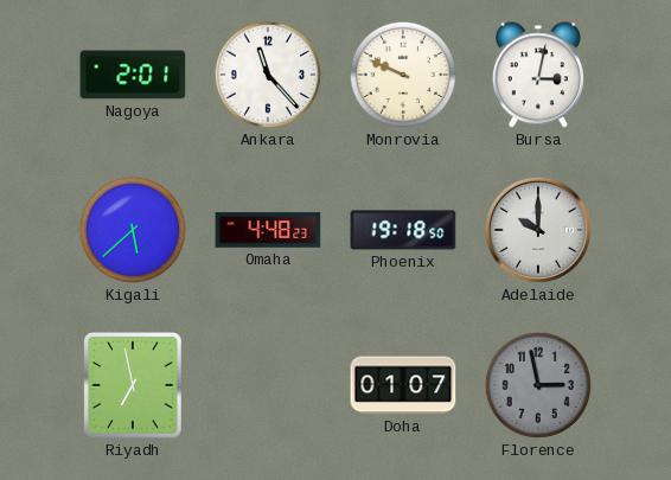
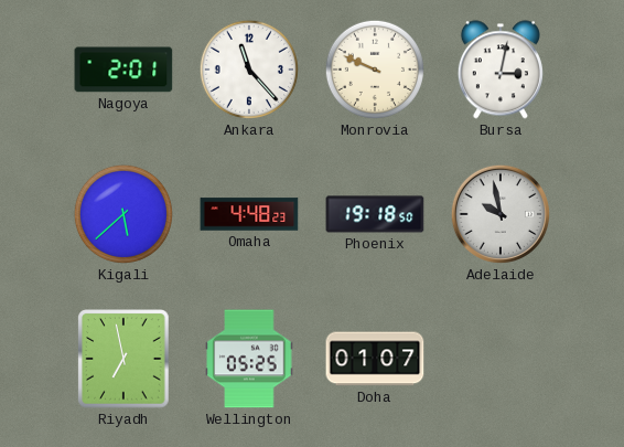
Adelaide: 10:00 -> 9:58
Wellington: none -> 05:25
Florence: 2:58 -> none
